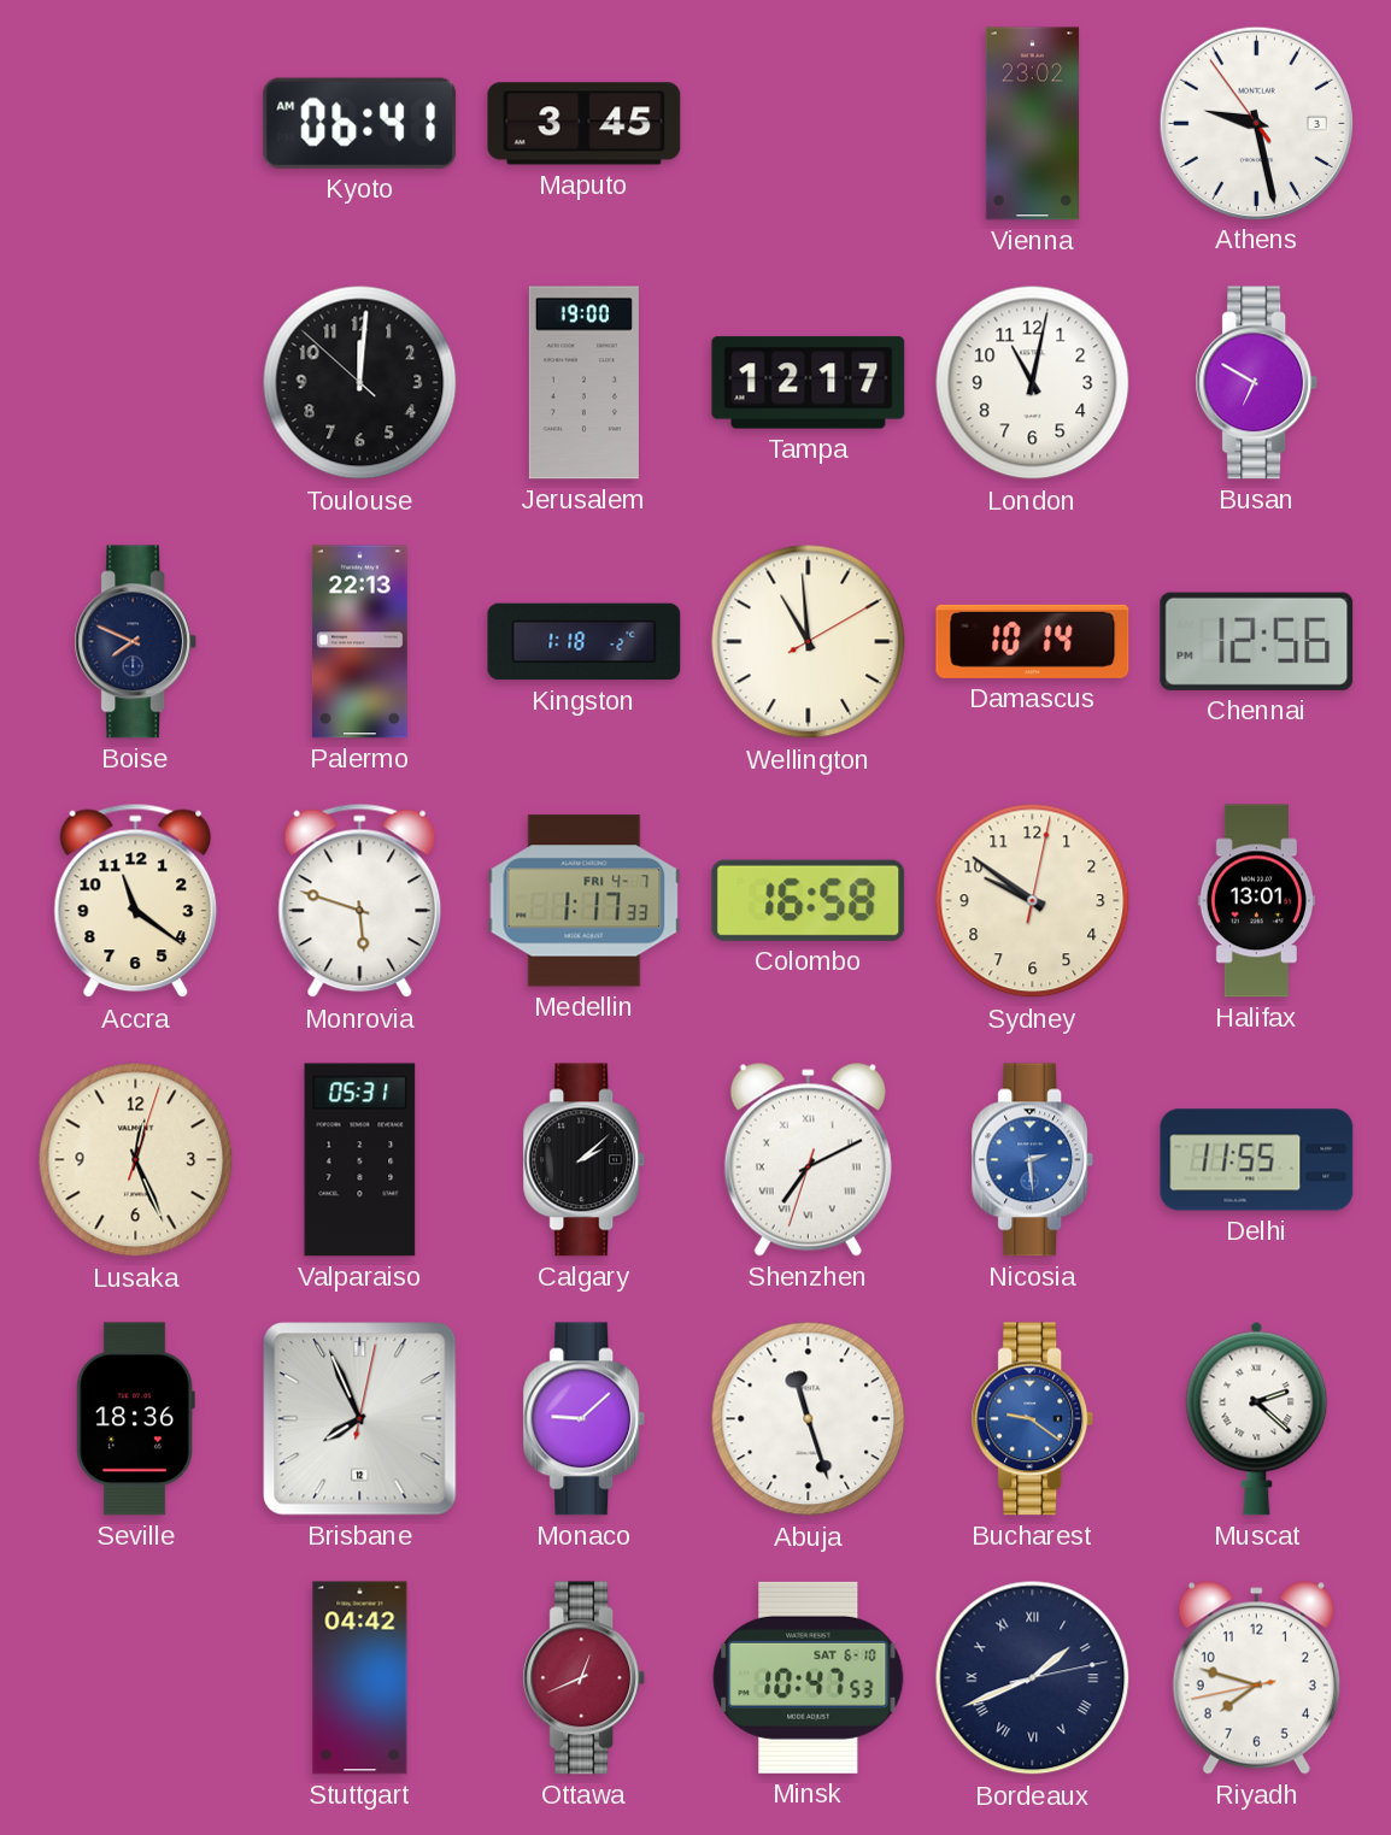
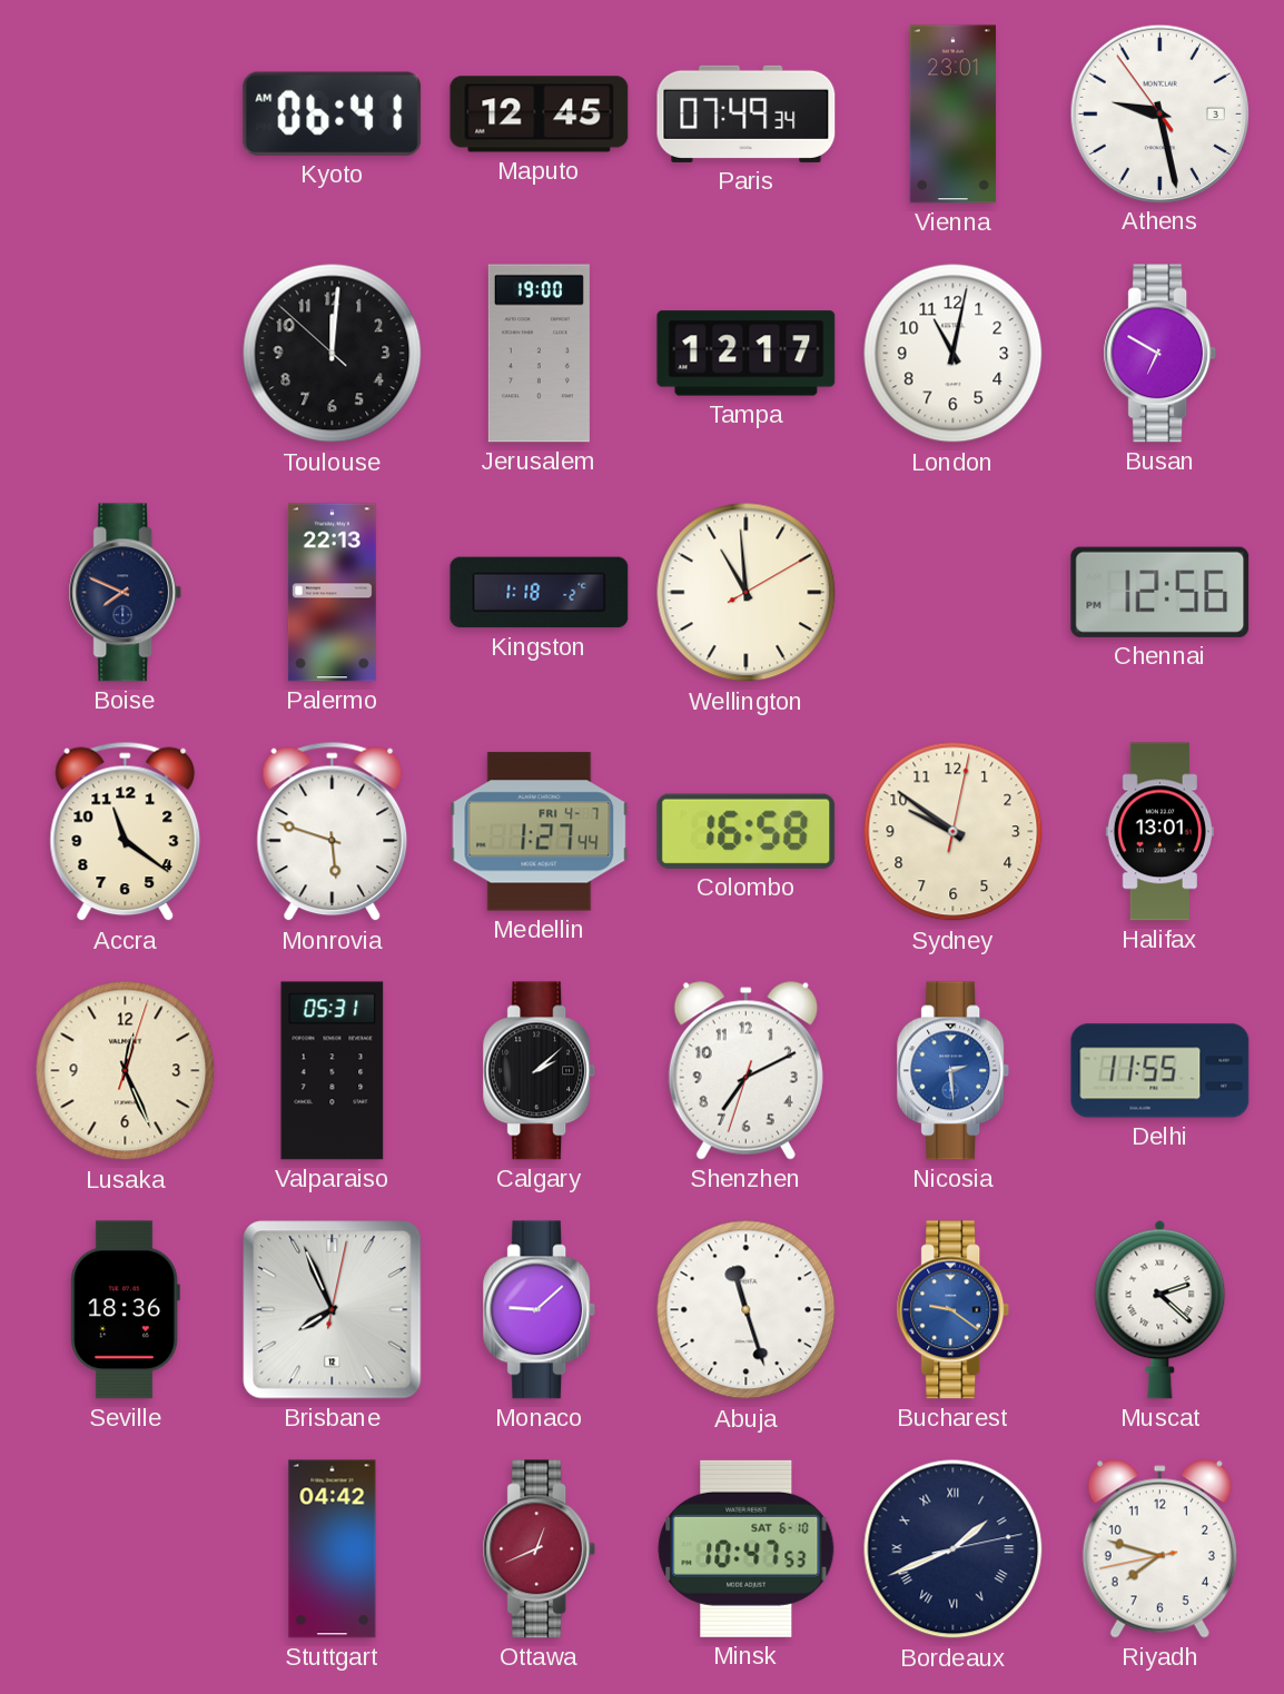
Maputo: 3:45 -> 12:45
Paris: none -> 07:49
Vienna: 23:02 -> 23:01
Damascus: 10:14 -> none
Medellin: 1:17 -> 1:27
Shenzhen numerals: Roman -> Arabic
